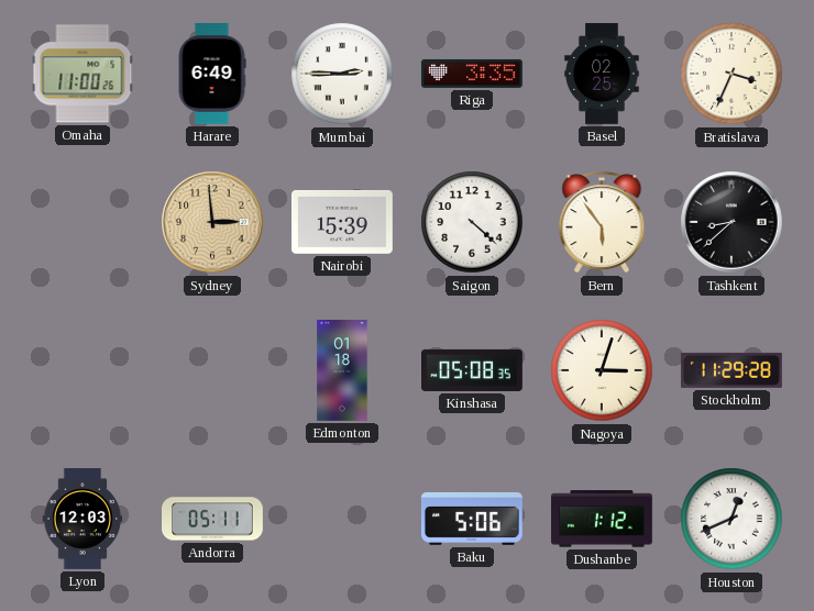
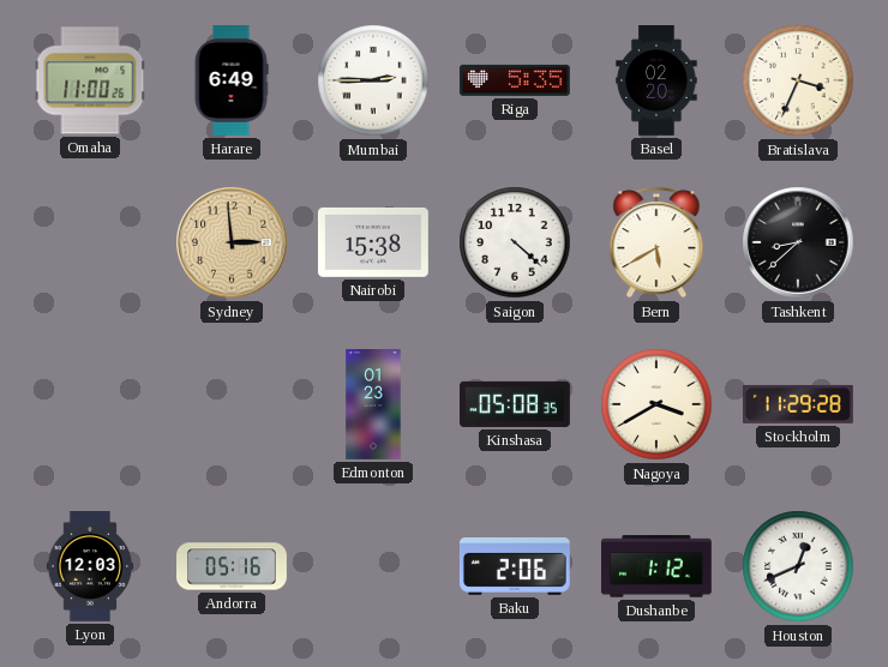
Riga: 3:35 -> 5:35
Basel: 02:25 -> 02:20
Nairobi: 15:39 -> 15:38
Bern: 5:54 -> 5:40
Edmonton: 01:18 -> 01:23
Nagoya: 3:03 -> 3:40
Andorra: 05:11 -> 05:16
Baku: 5:06 -> 2:06
